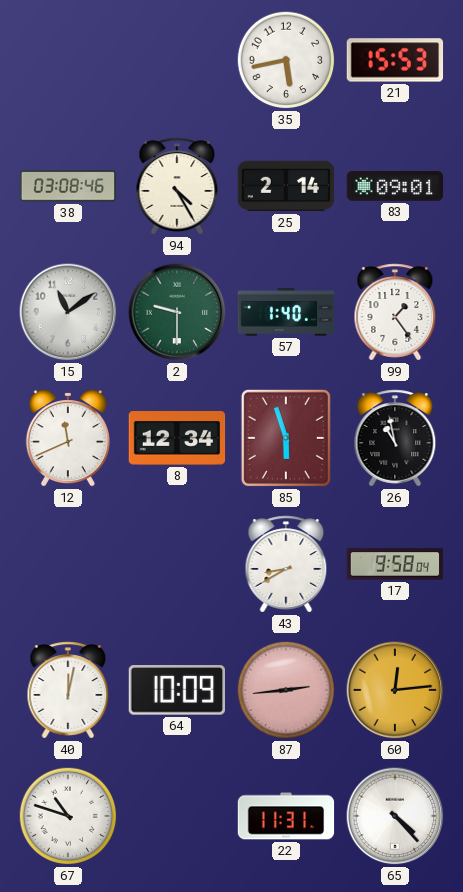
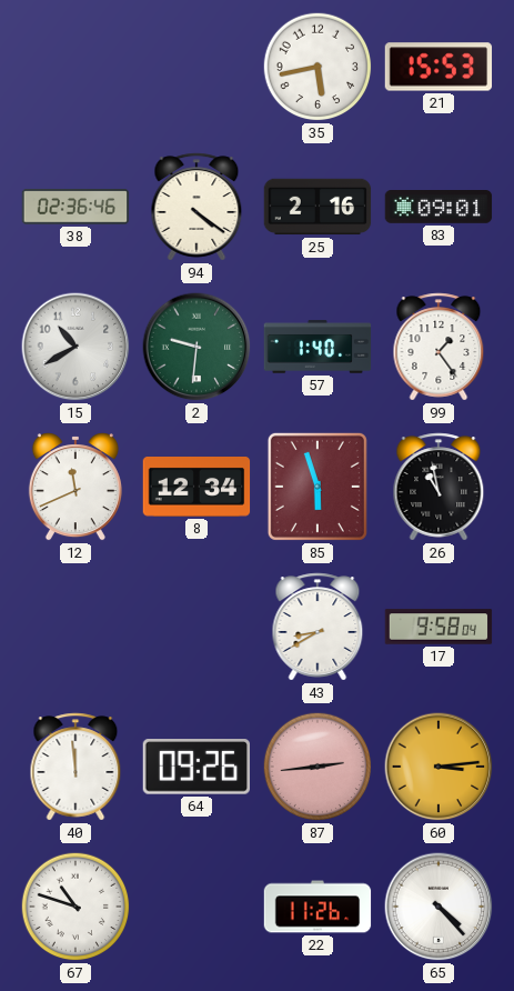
38: 03:08 -> 02:36
94: 4:25 -> 4:21
25: 2:14 -> 2:16
15: 11:09 -> 10:40
2: 9:30 -> 9:31
40: 12:02 -> 11:59
64: 10:09 -> 09:26
60: 12:14 -> 3:14
22: 11:31 -> 11:26
